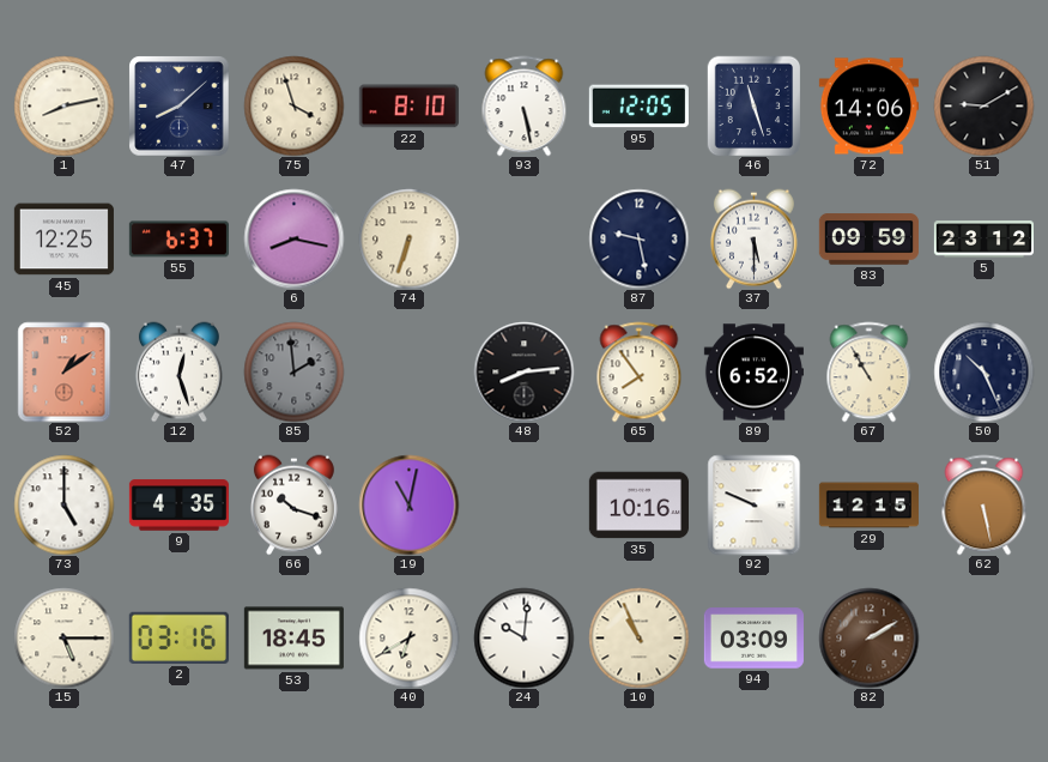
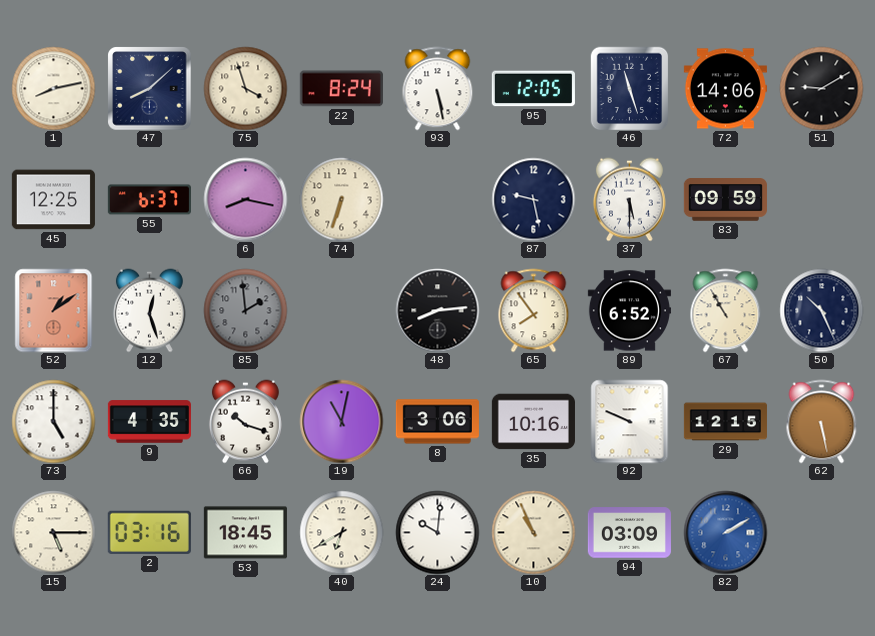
22: 8:10 -> 8:24
5: 23:12 -> none
8: none -> 3:06
82 dial: brown -> blue
